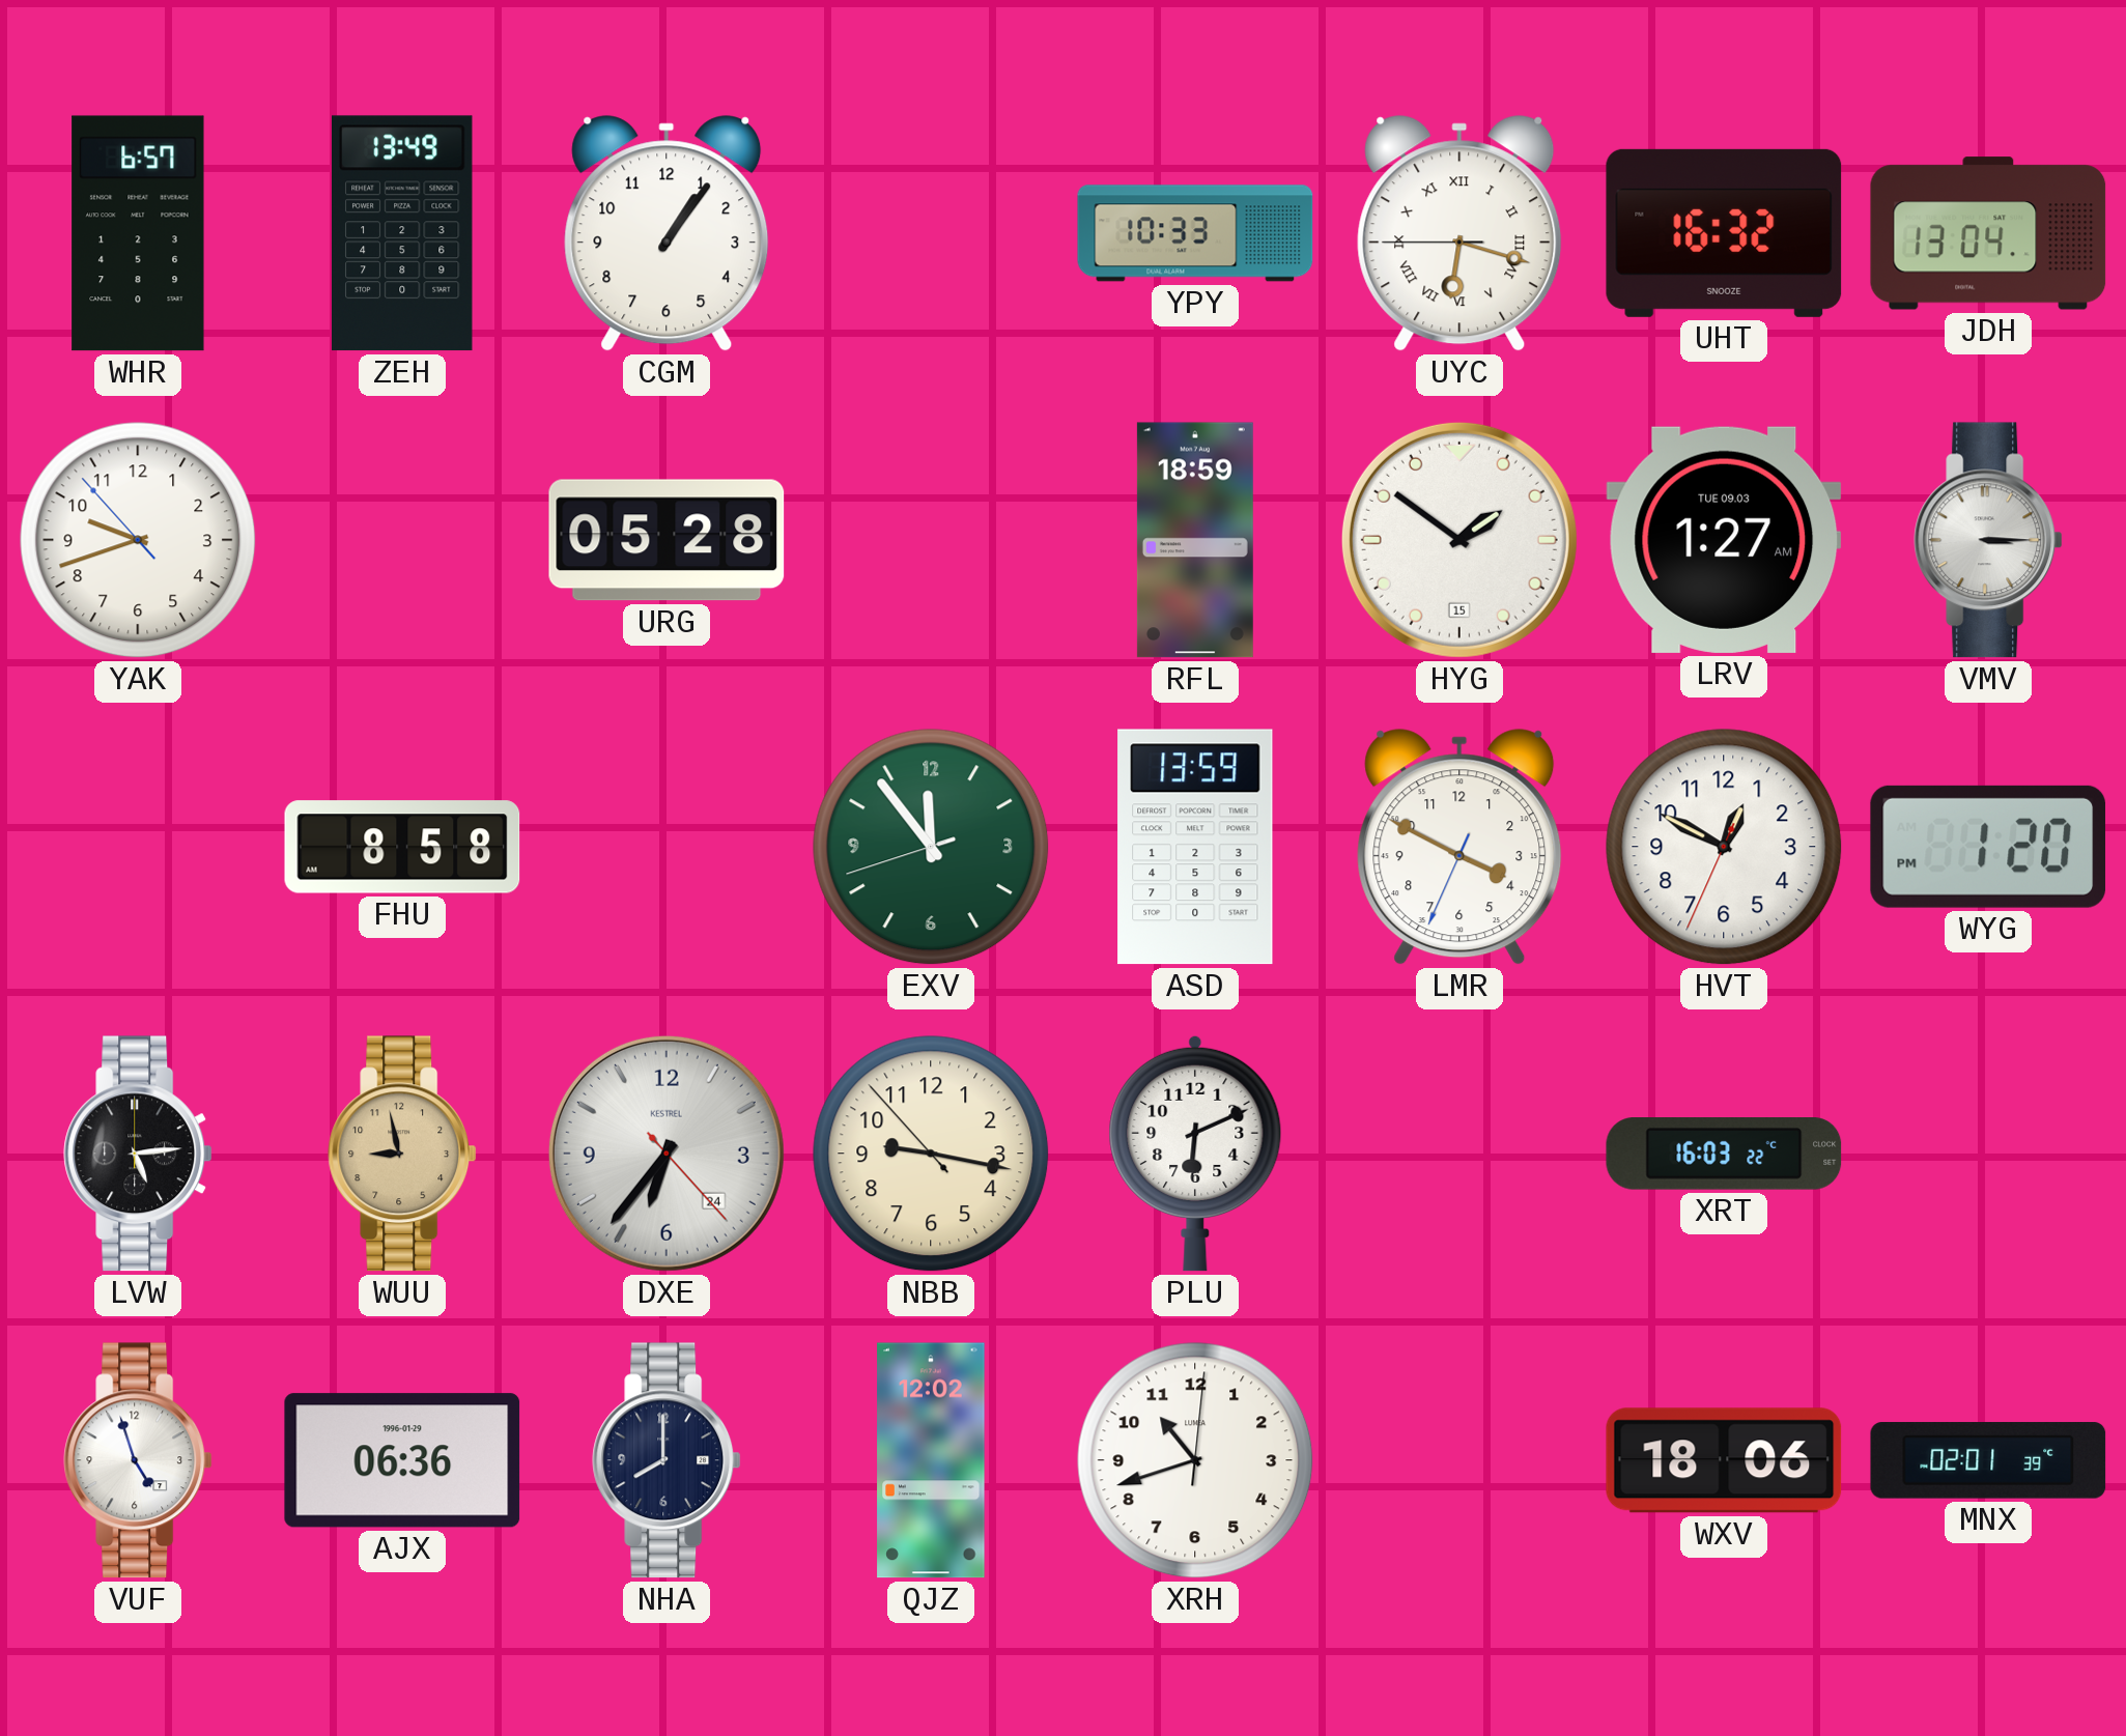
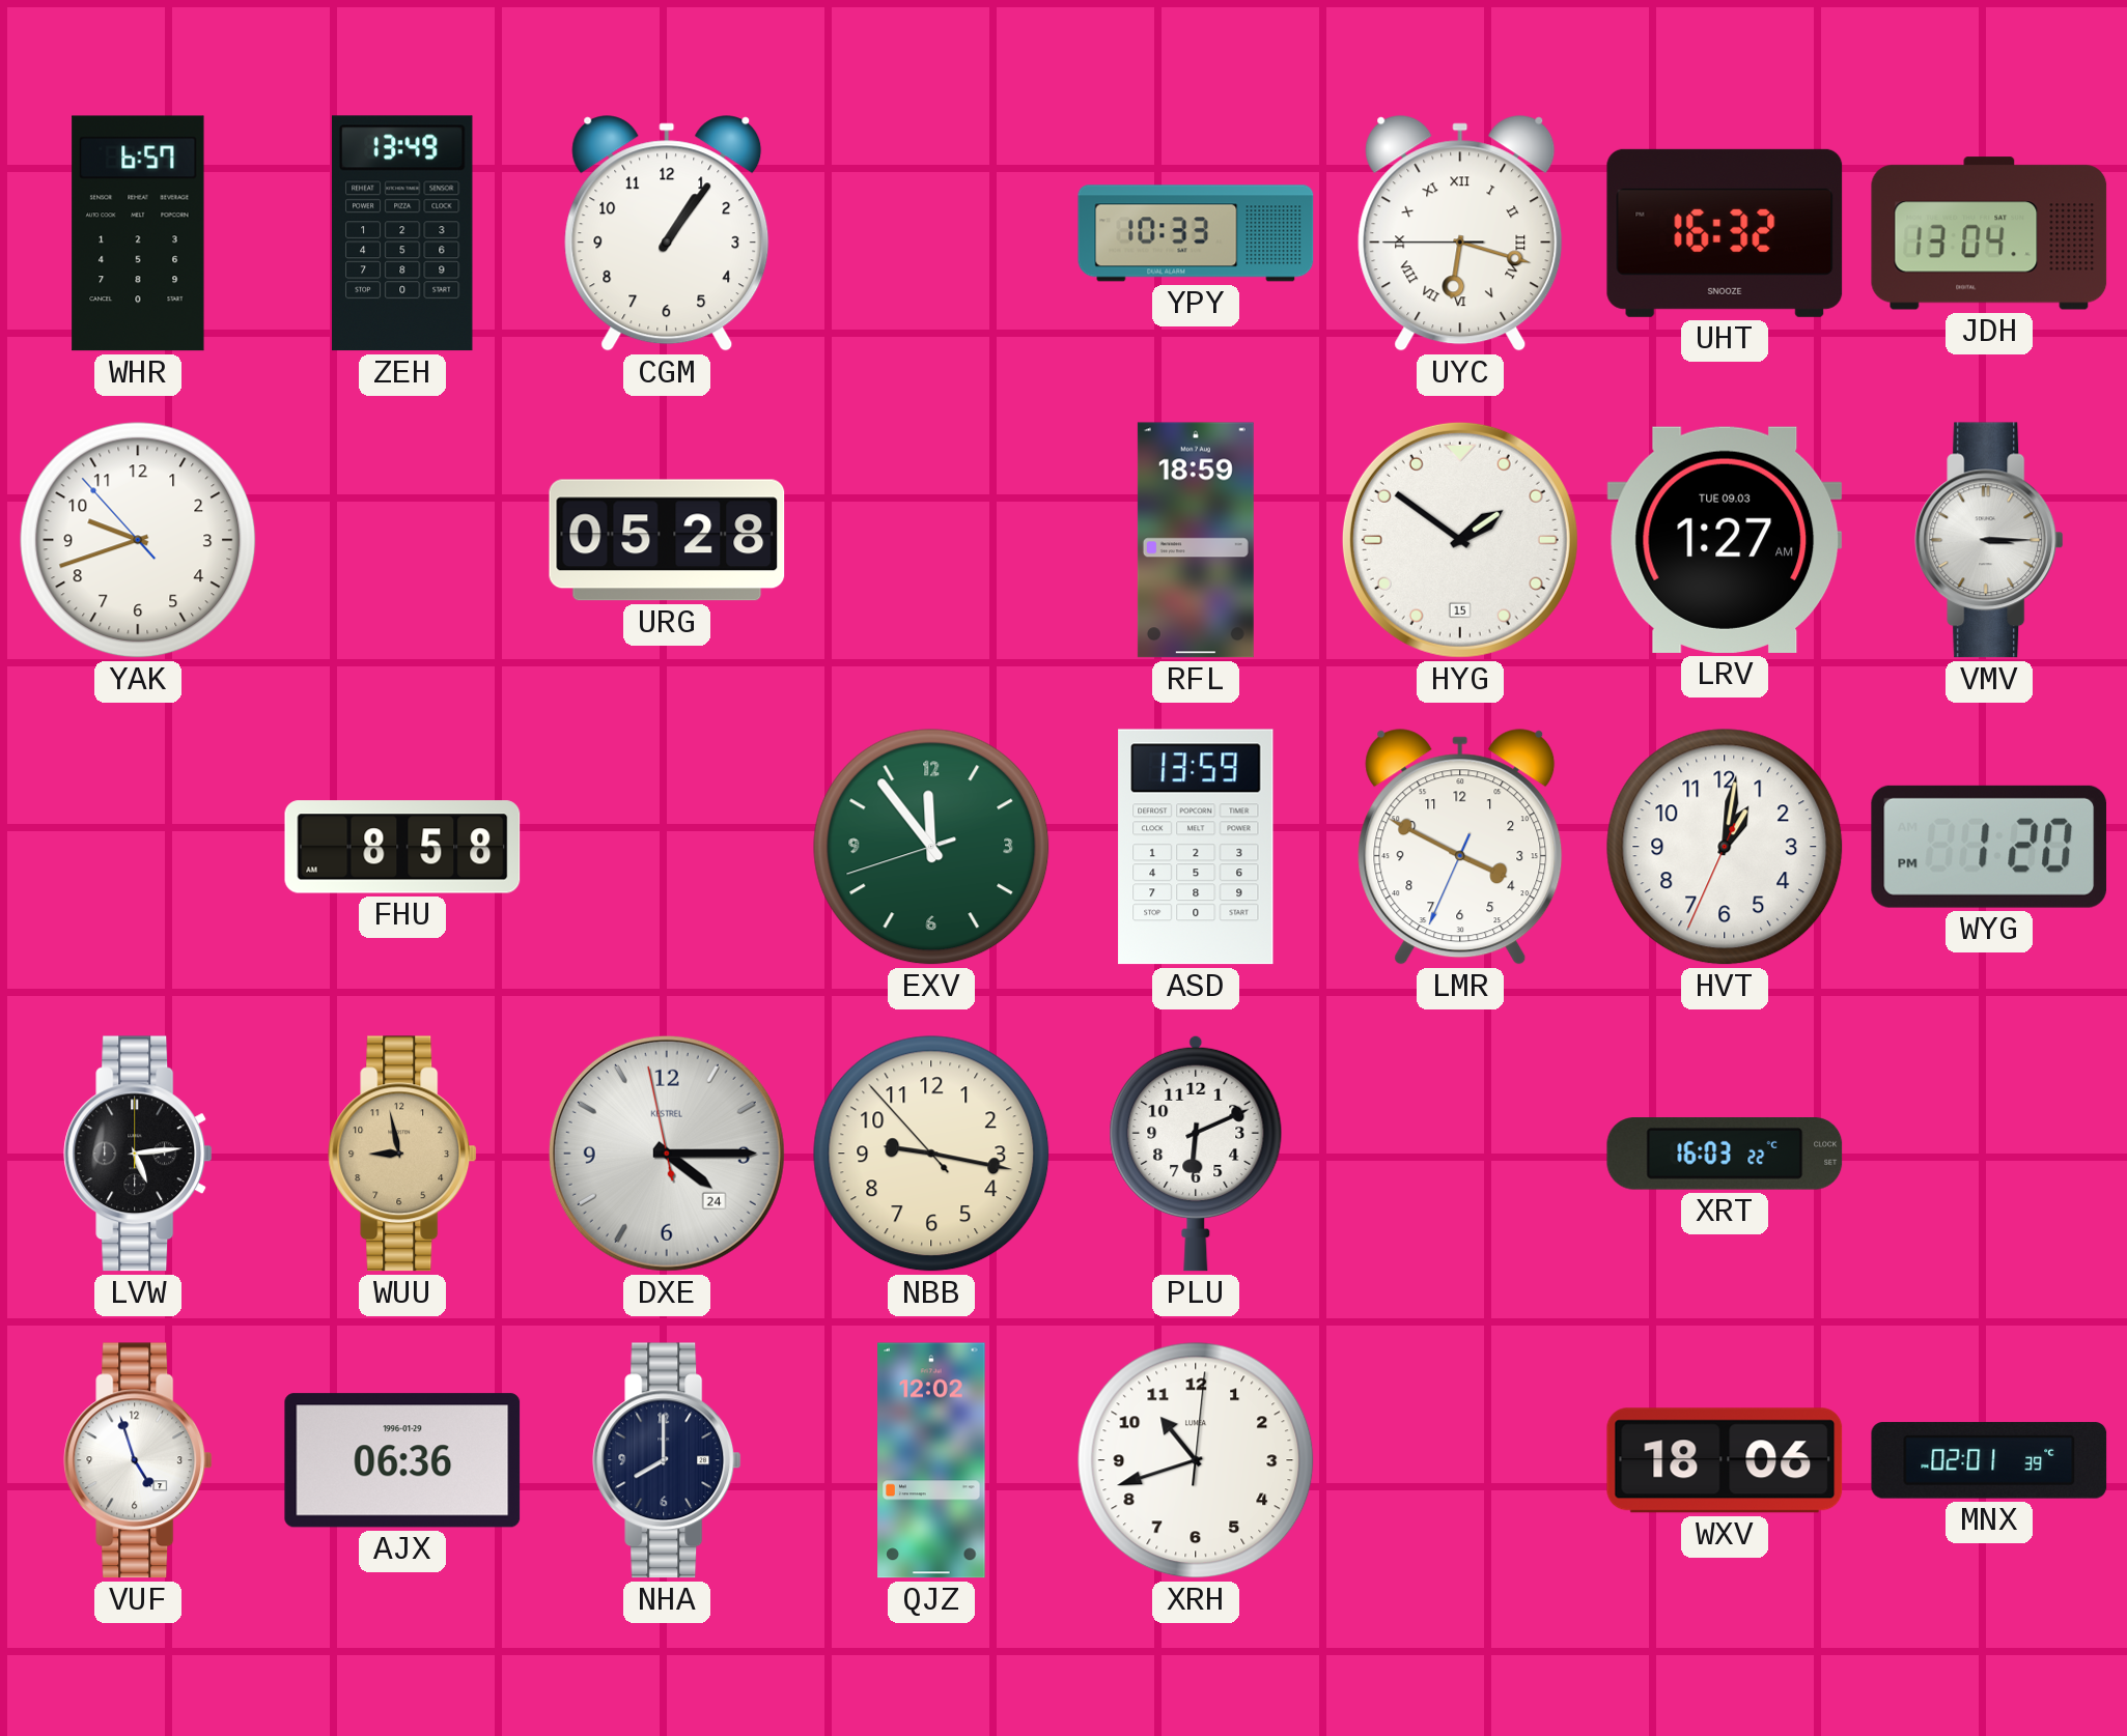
HVT: 12:49 -> 1:01
DXE: 6:36 -> 4:14
